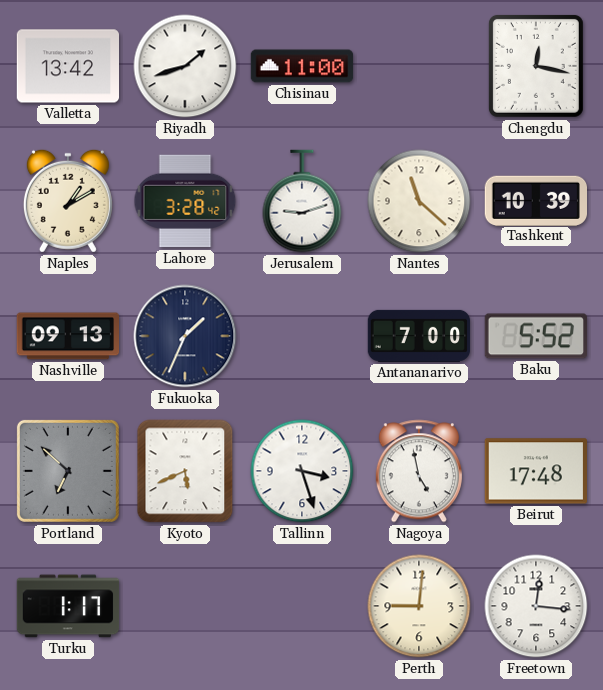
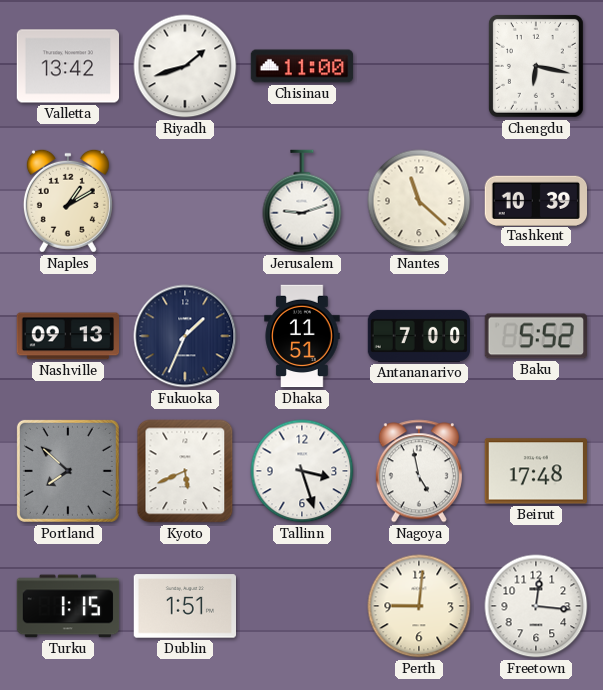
Chengdu: 12:17 -> 6:17
Lahore: 3:28 -> none
Dhaka: none -> 11:51
Portland: 6:52 -> 7:52
Turku: 1:17 -> 1:15
Dublin: none -> 1:51
